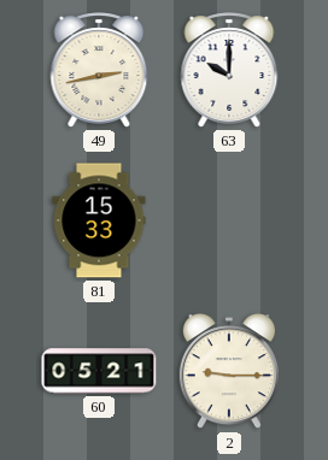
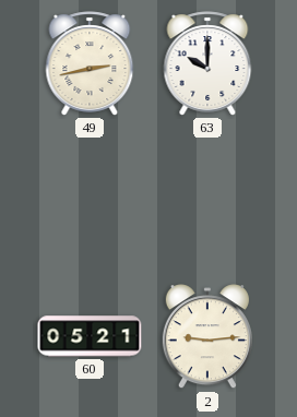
81: 15:33 -> none
2: 9:15 -> 9:14
